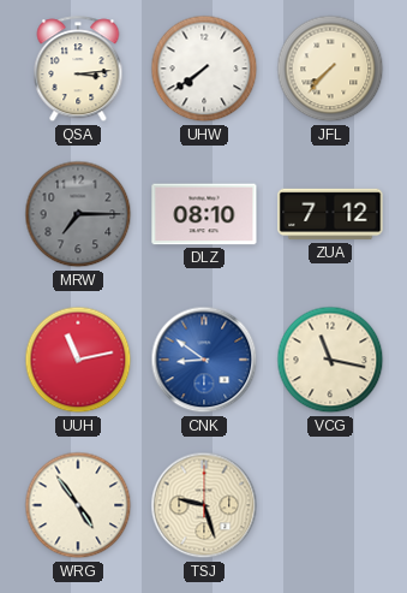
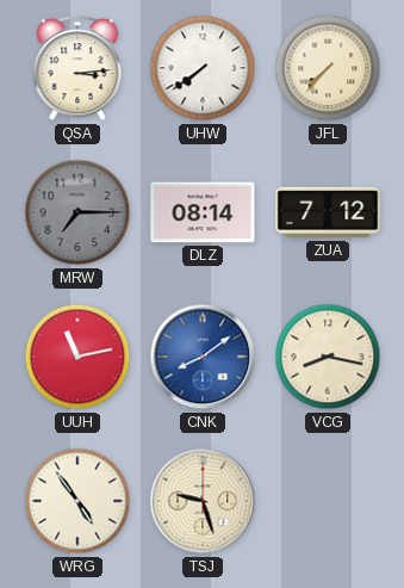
DLZ: 08:10 -> 08:14
CNK: 8:51 -> 8:09
VCG: 11:17 -> 8:17
